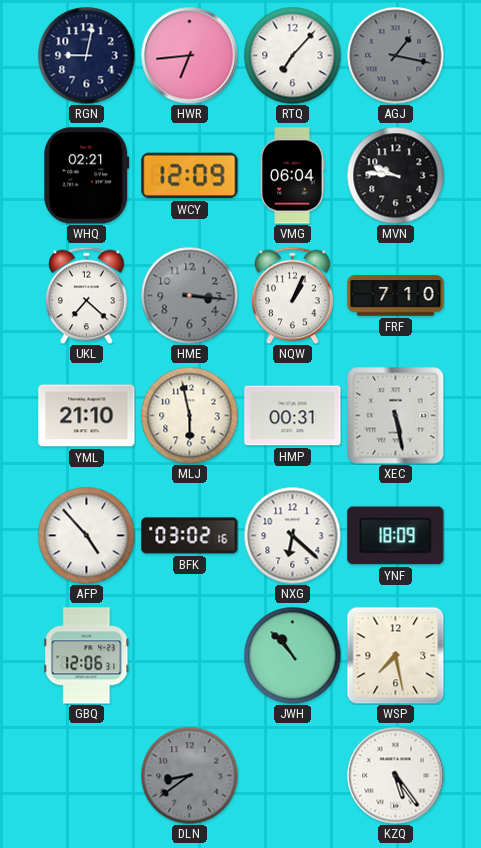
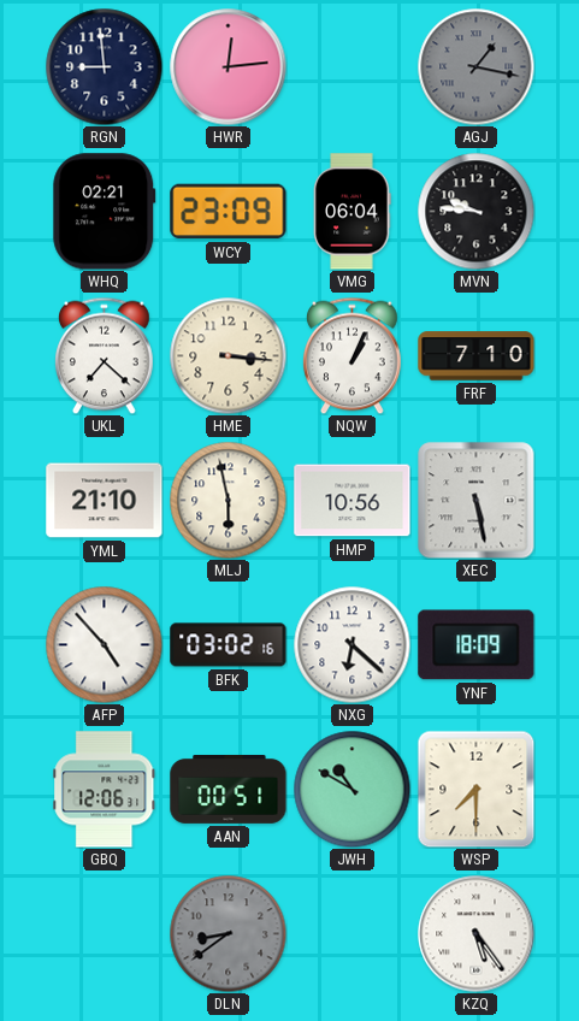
RGN: 9:02 -> 8:59
HWR: 6:44 -> 12:14
RTQ: 7:07 -> none
WCY: 12:09 -> 23:09
HME dial: grey -> cream
HMP: 00:31 -> 10:56
AAN: none -> 00:51
JWH: 10:53 -> 10:50
WSP: 7:28 -> 7:30
